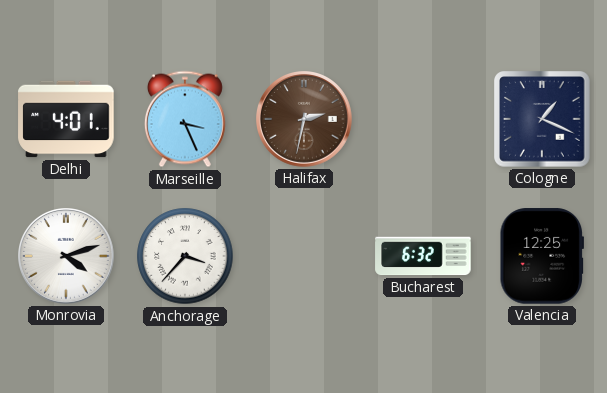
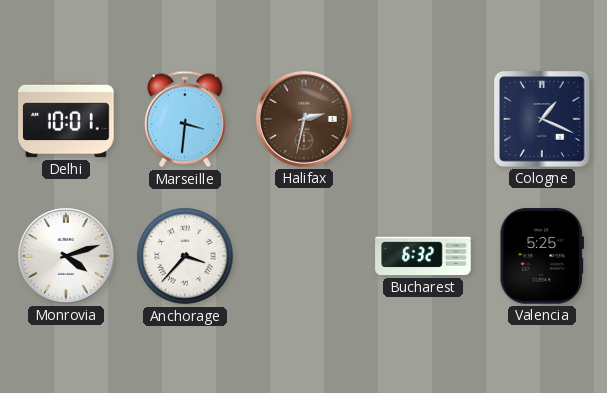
Delhi: 4:01 -> 10:01
Marseille: 3:26 -> 3:31
Valencia: 12:25 -> 5:25
